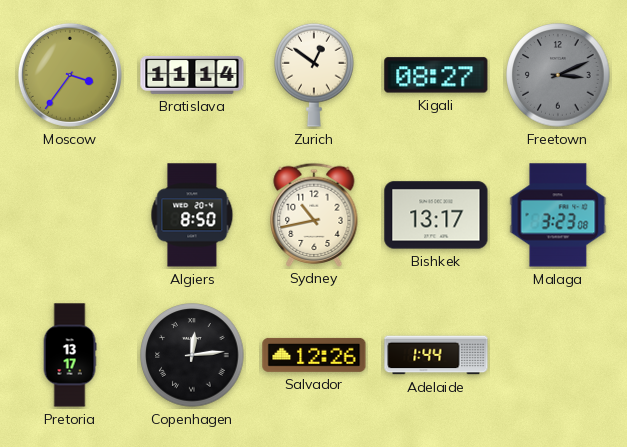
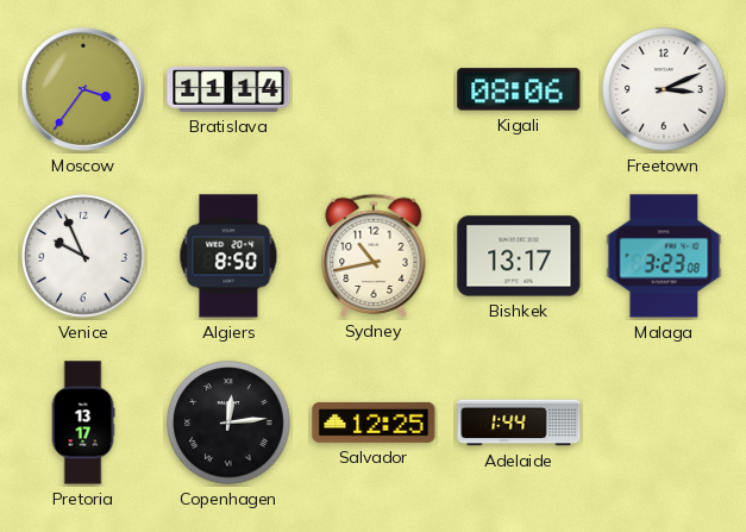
Zurich: 12:51 -> none
Kigali: 08:27 -> 08:06
Freetown dial: grey -> white
Venice: none -> 9:56
Salvador: 12:26 -> 12:25
